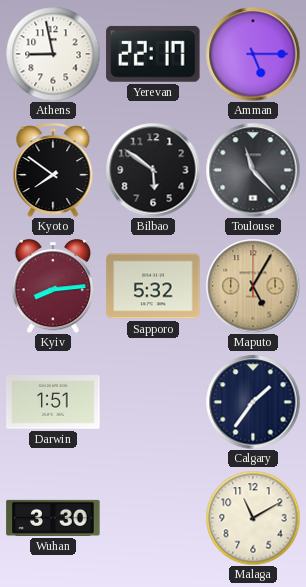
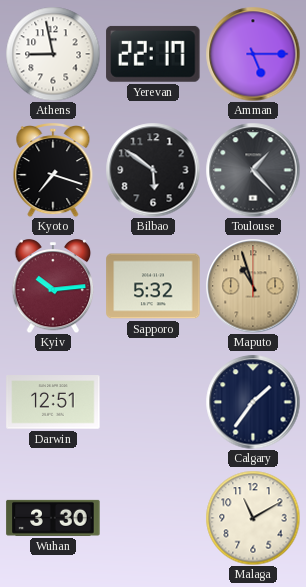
Kyoto: 7:51 -> 7:18
Toulouse: 11:23 -> 1:23
Kyiv: 8:14 -> 10:14
Maputo: 5:05 -> 10:57
Darwin: 1:51 -> 12:51
